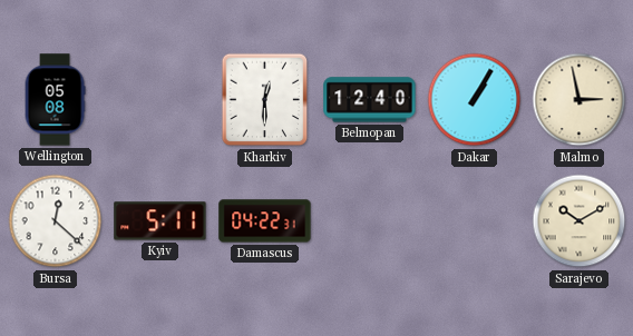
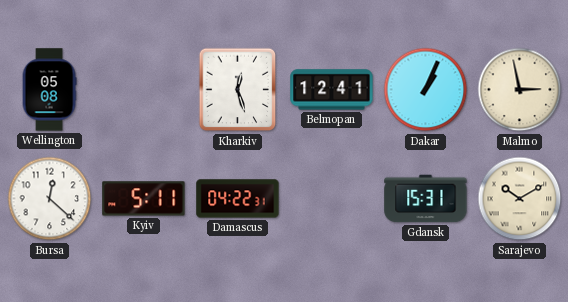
Kharkiv: 12:30 -> 12:27
Belmopan: 12:40 -> 12:41
Dakar: 1:05 -> 1:04
Gdansk: none -> 15:31
